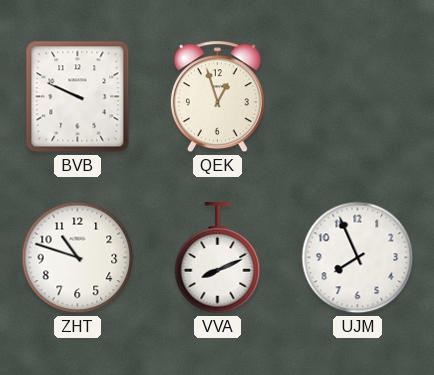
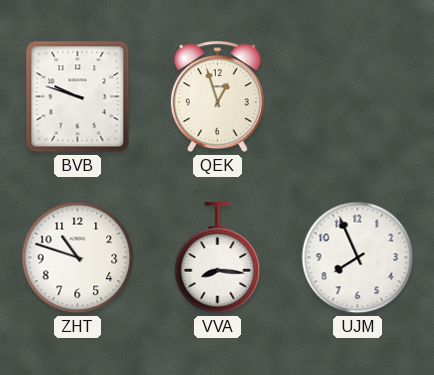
BVB: 9:49 -> 9:48
VVA: 8:11 -> 8:16
